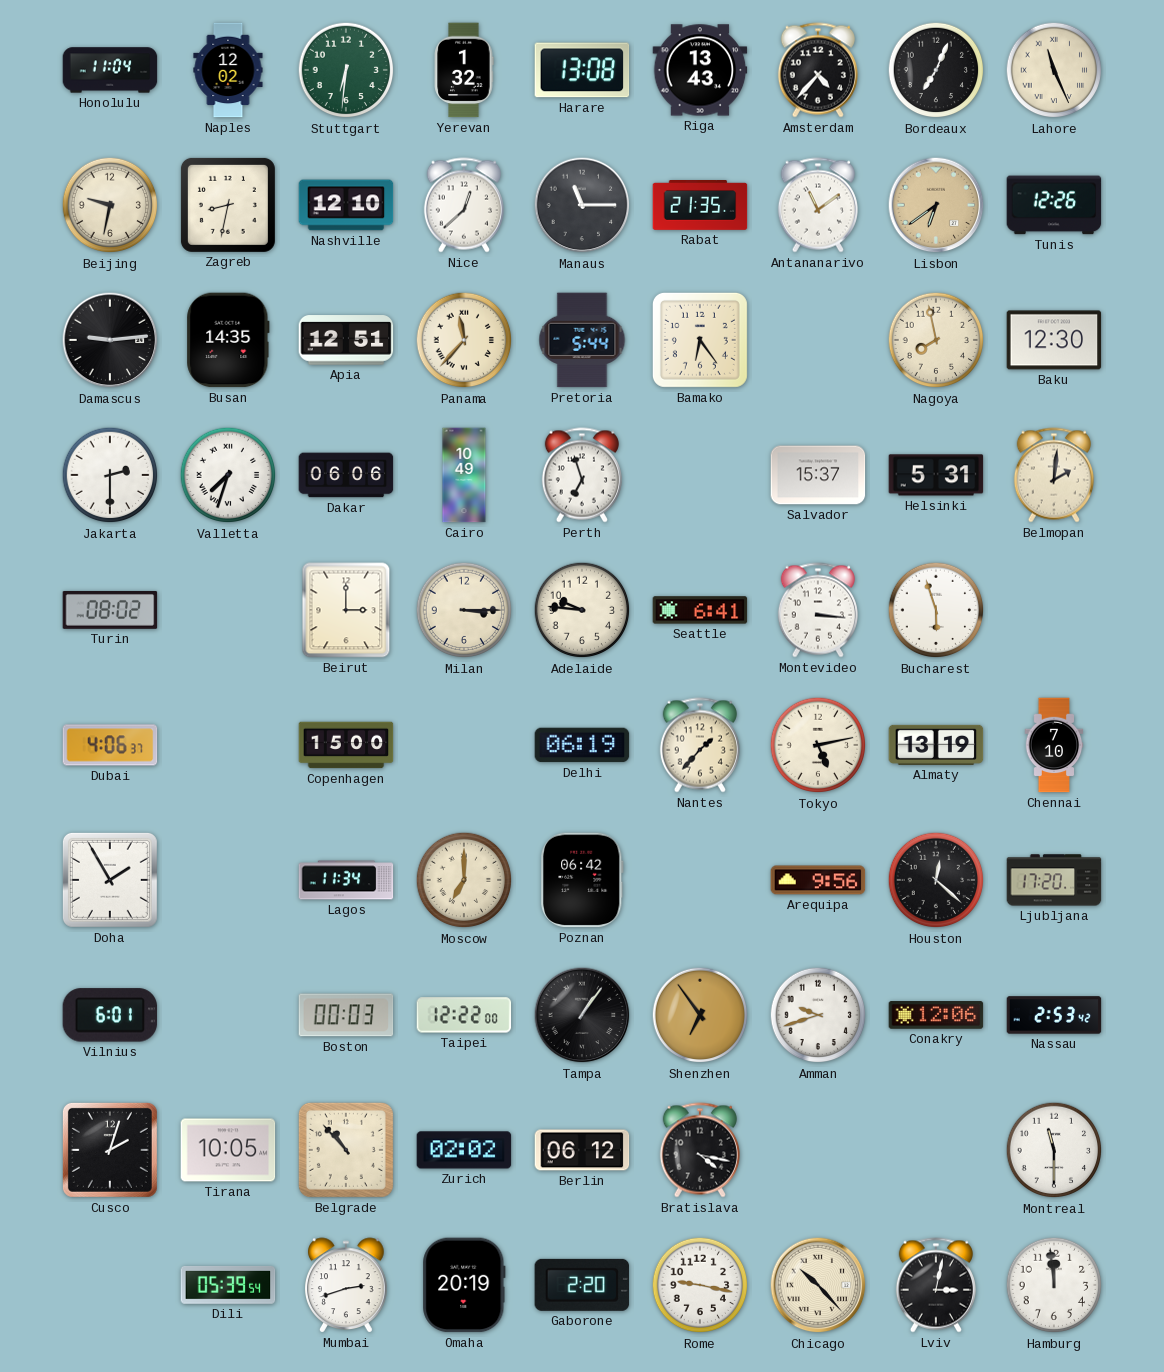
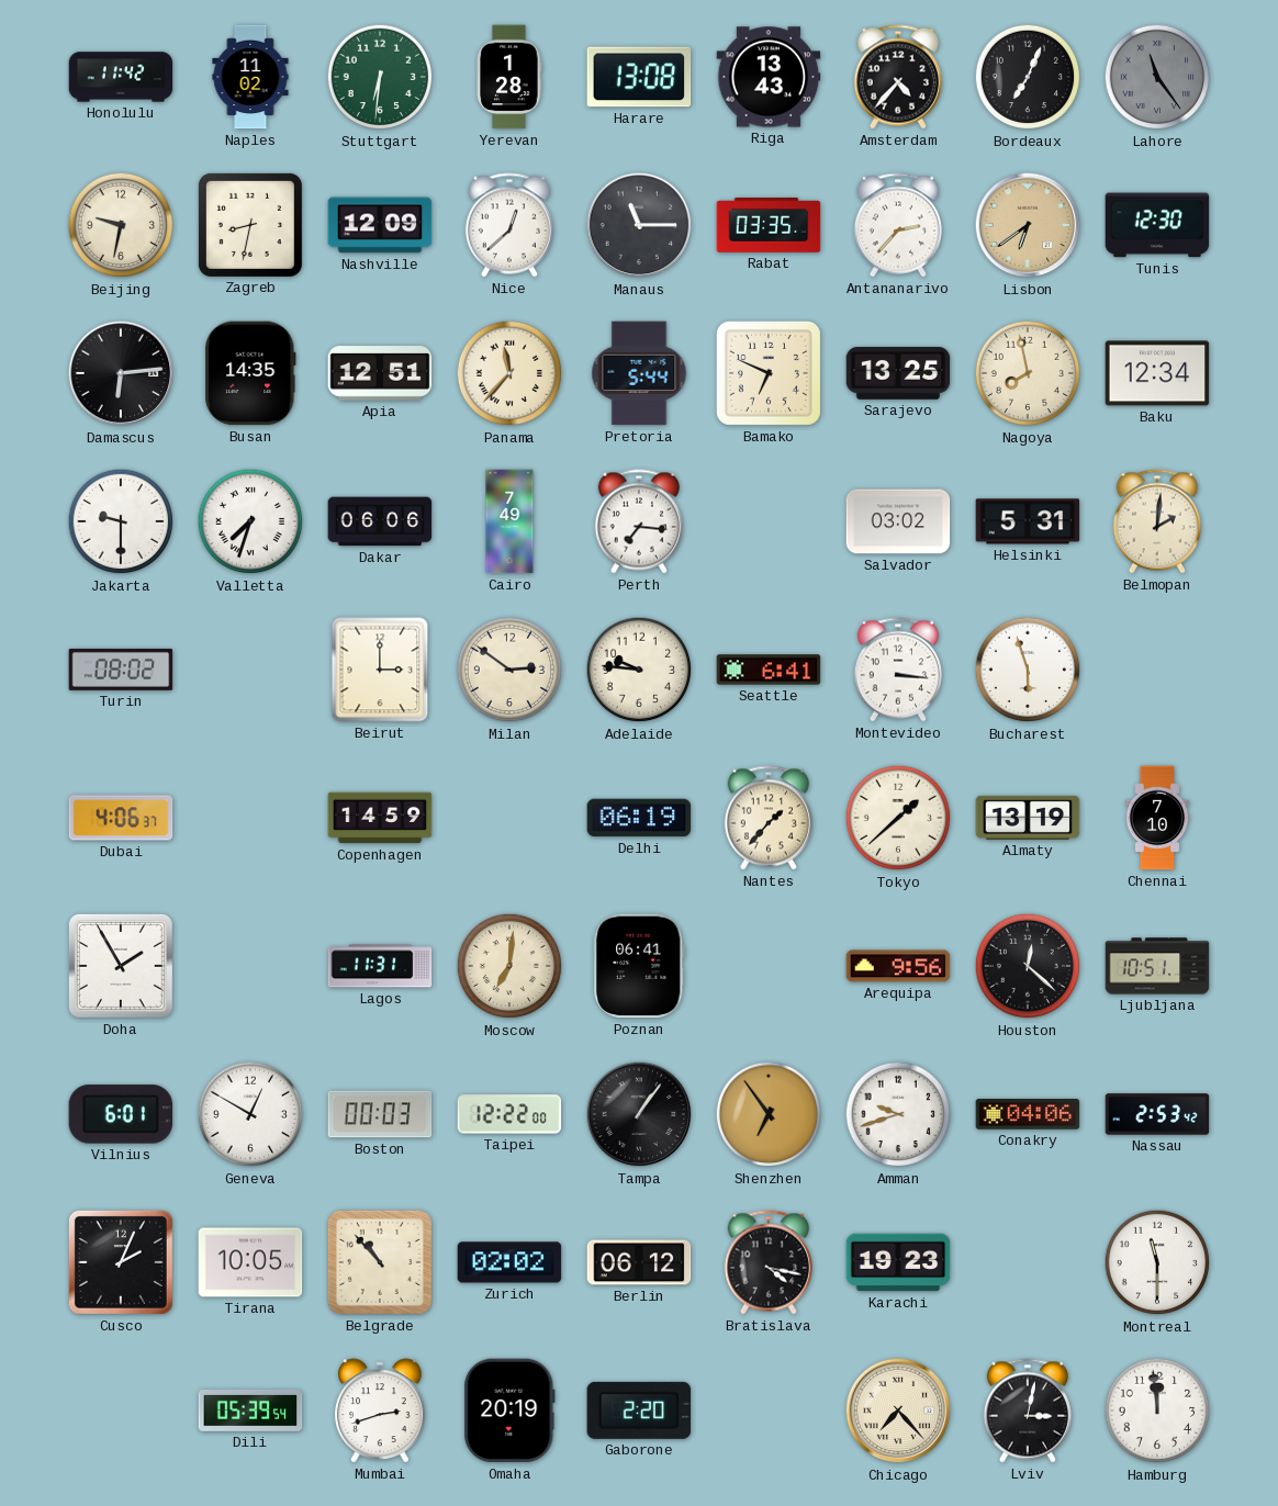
Honolulu: 11:04 -> 11:42
Naples: 12:02 -> 11:02
Yerevan: 1:32 -> 1:28
Lahore: 11:26 -> 11:24
Lahore dial: cream -> grey
Nashville: 12:10 -> 12:09
Rabat: 21:35 -> 03:35
Antananarivo: 11:09 -> 2:37
Tunis: 12:26 -> 12:30
Damascus: 9:14 -> 6:14
Bamako: 6:24 -> 6:49
Sarajevo: none -> 13:25
Baku: 12:30 -> 12:34
Jakarta: 2:30 -> 9:30
Cairo: 10:49 -> 7:49
Perth: 6:57 -> 7:16
Salvador: 15:37 -> 03:02
Milan: 3:15 -> 2:51
Copenhagen: 15:00 -> 14:59
Tokyo: 5:13 -> 1:38
Lagos: 11:34 -> 11:31
Moscow: 7:00 -> 7:01
Poznan: 06:42 -> 06:41
Ljubljana: 17:20 -> 10:51
Geneva: none -> 12:50
Conakry: 12:06 -> 04:06
Cusco: 2:03 -> 2:04
Karachi: none -> 19:23
Rome: 9:17 -> none
Chicago: 10:23 -> 7:23
